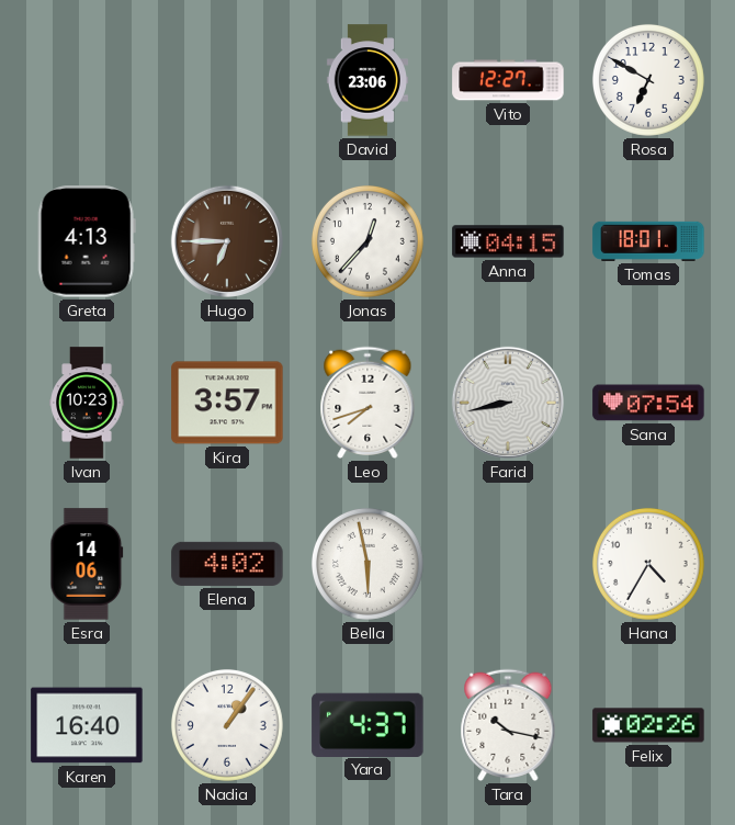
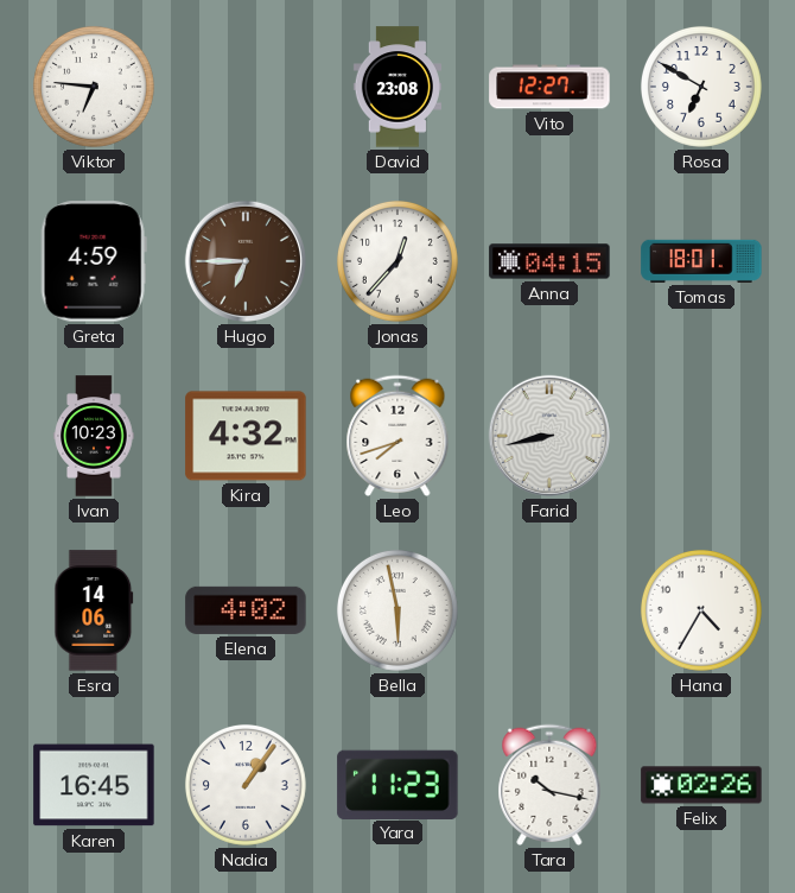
Viktor: none -> 6:46
David: 23:06 -> 23:08
Greta: 4:13 -> 4:59
Kira: 3:57 -> 4:32
Sana: 07:54 -> none
Karen: 16:40 -> 16:45
Yara: 4:37 -> 11:23
